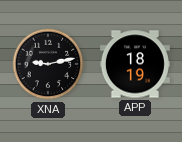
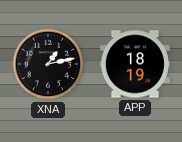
XNA: 9:13 -> 1:13
